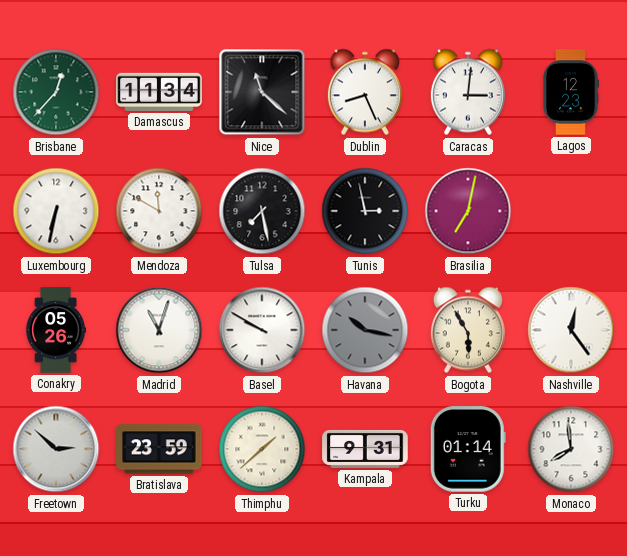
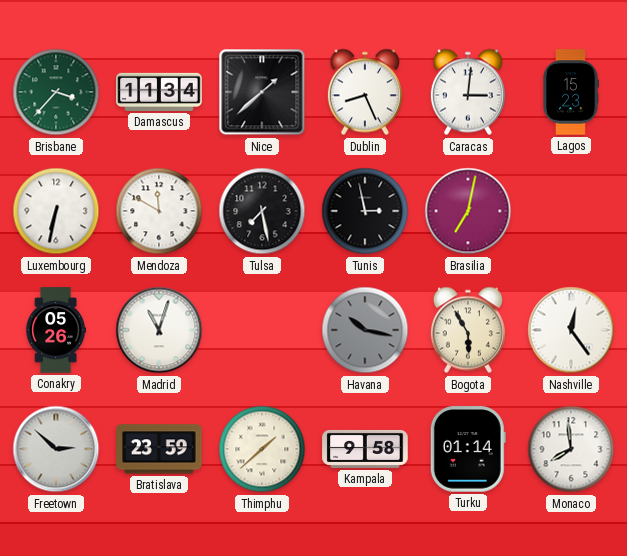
Brisbane: 12:37 -> 3:37
Nice: 11:22 -> 1:38
Lagos: 12:23 -> 15:23
Basel: 9:50 -> none
Kampala: 9:31 -> 9:58
